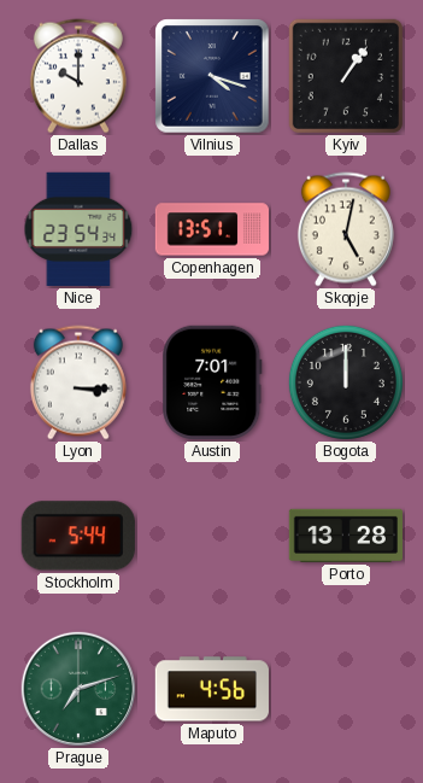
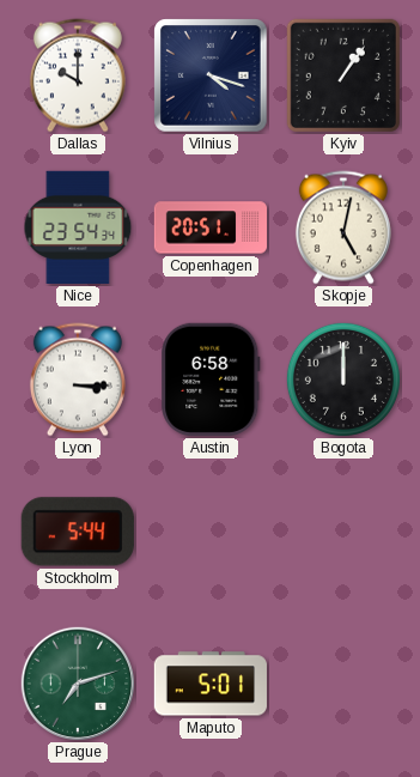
Copenhagen: 13:51 -> 20:51
Austin: 7:01 -> 6:58
Porto: 13:28 -> none
Maputo: 4:56 -> 5:01
